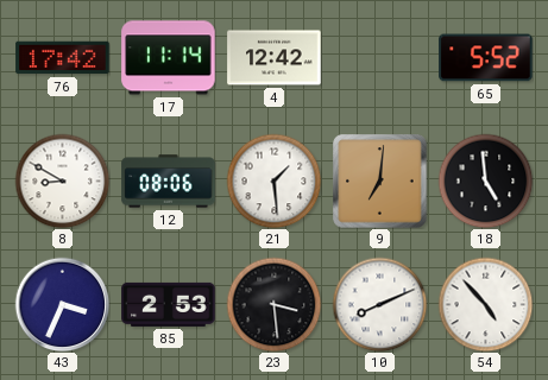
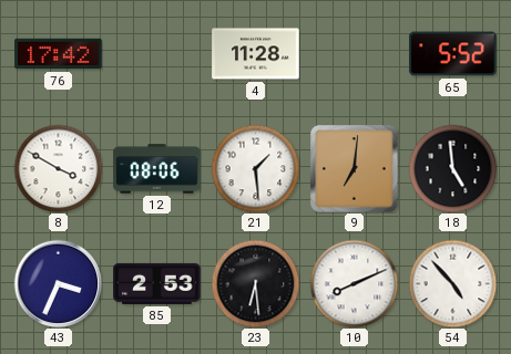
17: 11:14 -> none
4: 12:42 -> 11:28
8: 8:50 -> 3:50
23: 3:29 -> 6:29
